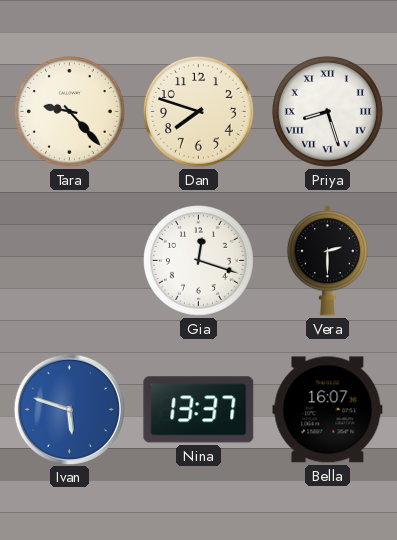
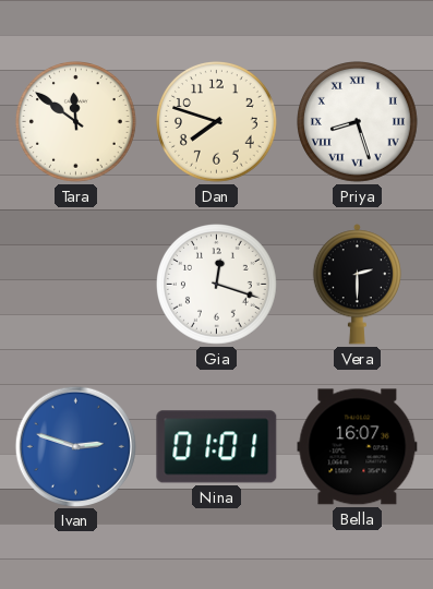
Tara: 9:23 -> 11:51
Ivan: 5:48 -> 2:48
Nina: 13:37 -> 01:01
